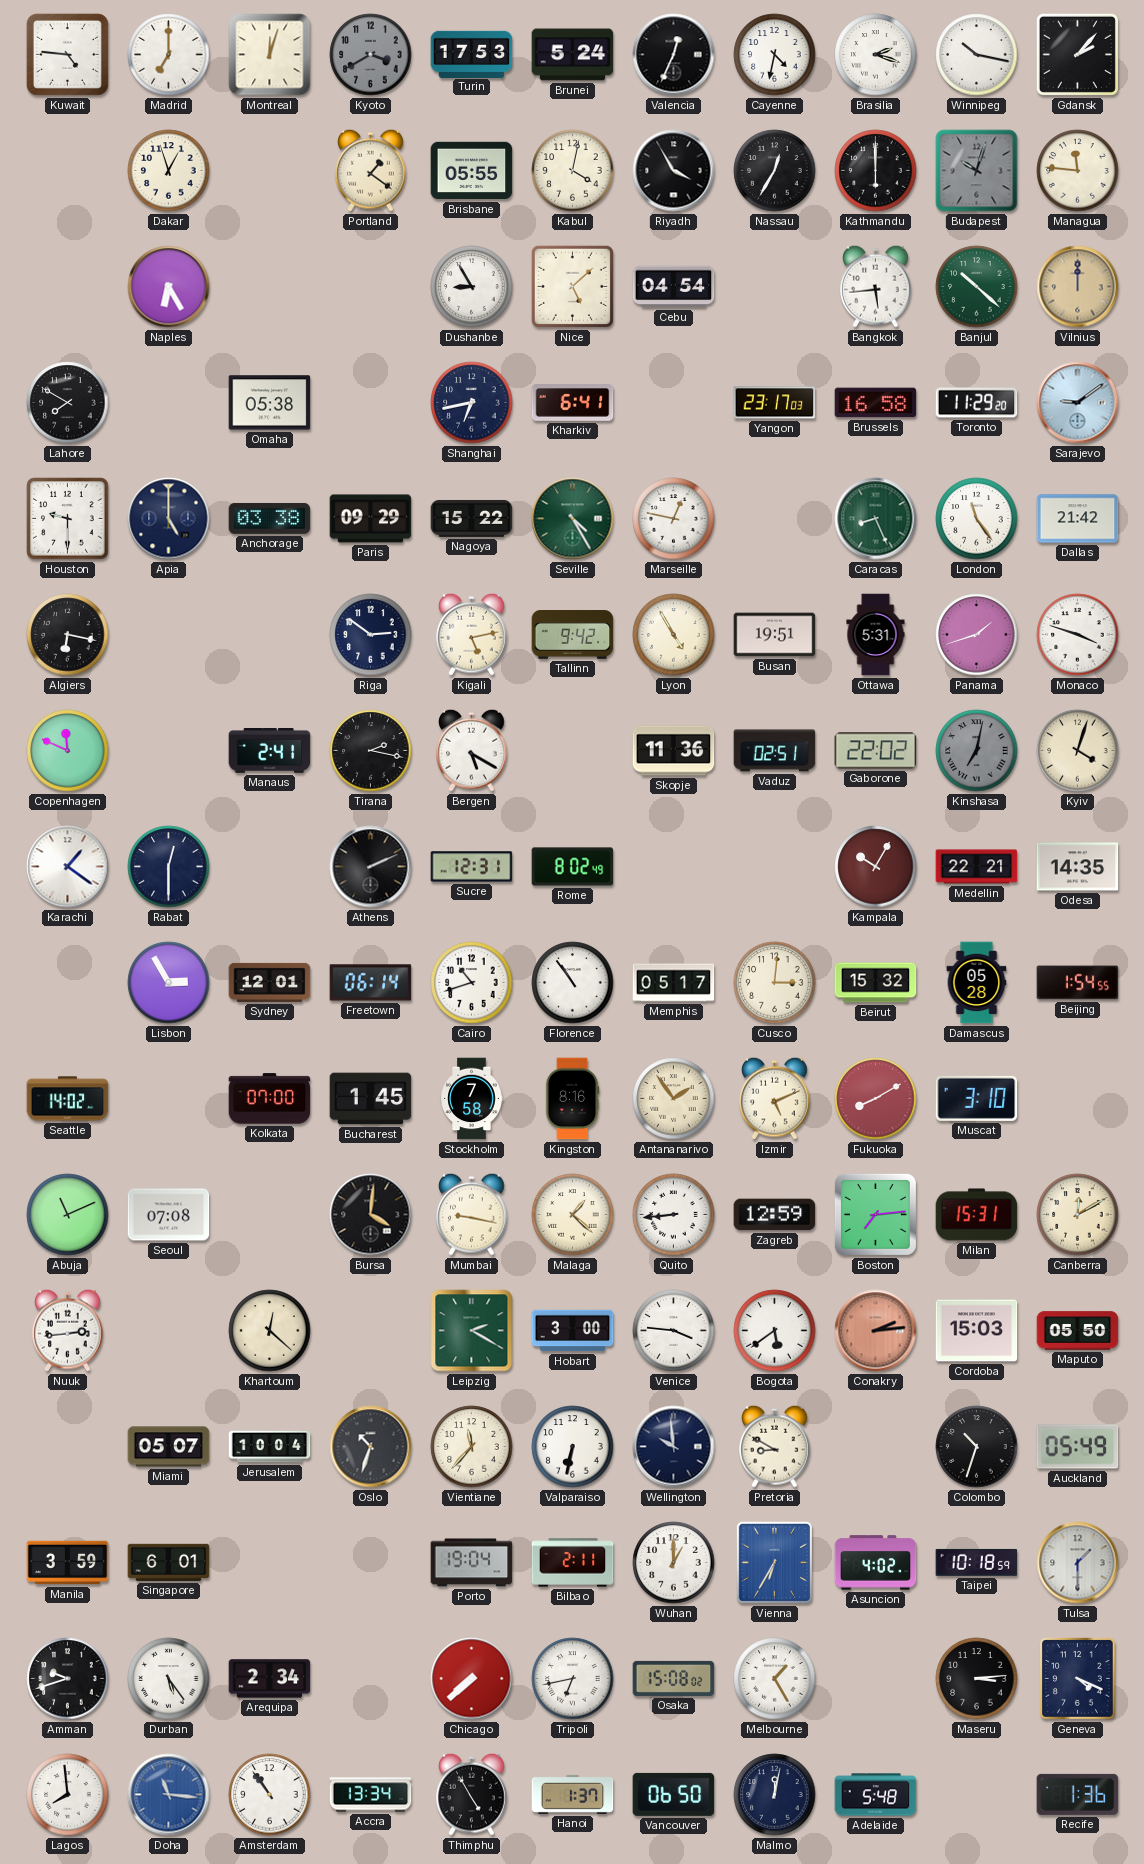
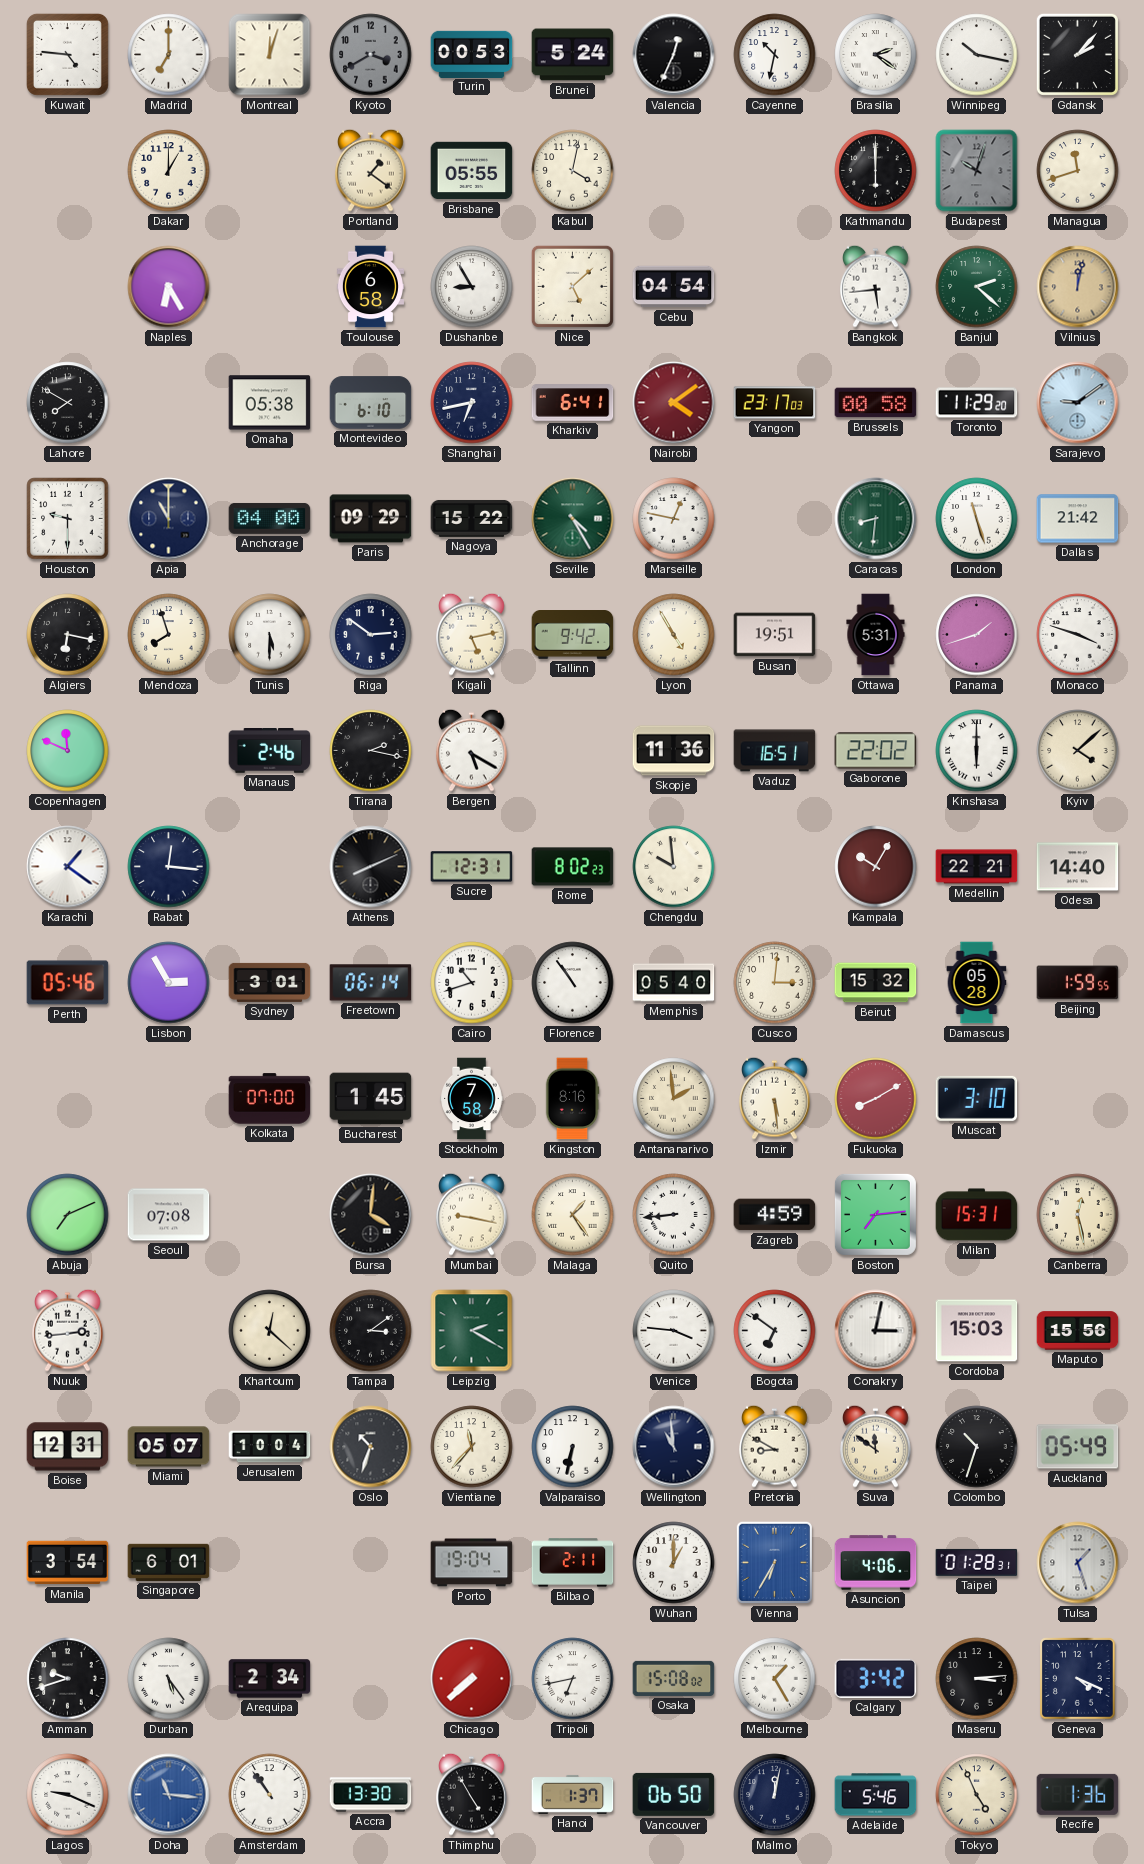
Turin: 17:53 -> 00:53
Cayenne: 4:32 -> 10:32
Brasilia: 2:18 -> 2:21
Dakar: 12:57 -> 1:00
Riyadh: 3:55 -> none
Nassau: 12:35 -> none
Managua: 11:46 -> 11:42
Toulouse: none -> 6:58
Banjul: 10:22 -> 2:22
Vilnius: 12:00 -> 12:02
Montevideo: none -> 6:10
Nairobi: none -> 4:09
Brussels: 16:58 -> 00:58
Apia: 5:00 -> 11:00
Anchorage: 03:38 -> 04:00
Caracas: 8:26 -> 8:31
London: 11:24 -> 11:27
Mendoza: none -> 7:57
Tunis: none -> 5:30
Manaus: 2:41 -> 2:46
Vaduz: 02:51 -> 16:51
Kinshasa: 7:02 -> 6:00
Kinshasa dial: grey -> white
Kyiv: 4:03 -> 4:08
Rabat: 12:30 -> 12:16
Athens: 2:11 -> 8:11
Rome: 8:02:49 -> 8:02:23
Chengdu: none -> 9:59
Odesa: 14:35 -> 14:40
Perth: none -> 05:46
Sydney: 12:01 -> 3:01
Memphis: 05:17 -> 05:40
Beijing: 1:54 -> 1:59
Seattle: 14:02 -> none
Antananarivo: 1:54 -> 1:59
Izmir: 5:11 -> 5:29
Abuja: 11:11 -> 7:11
Malaga: 1:22 -> 1:24
Zagreb: 12:59 -> 4:59
Canberra: 12:10 -> 12:28
Tampa: none -> 3:09
Hobart: 3:00 -> none
Bogota: 5:39 -> 6:51
Conakry: 2:14 -> 3:02
Conakry dial: salmon -> white
Maputo: 05:50 -> 15:56
Boise: none -> 12:31
Wellington: 9:59 -> 10:59
Suva: none -> 11:51
Manila: 3:59 -> 3:54
Asuncion: 4:02 -> 4:06
Taipei: 10:18 -> 01:28
Tulsa: 1:30 -> 1:27
Calgary: none -> 3:42
Lagos: 7:59 -> 9:19
Accra: 13:34 -> 13:30
Adelaide: 5:48 -> 5:46
Tokyo: none -> 4:56
